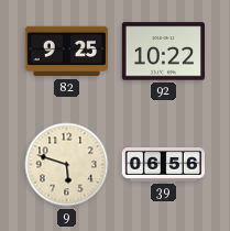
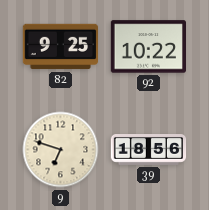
9: 5:48 -> 6:48
39: 06:56 -> 18:56
